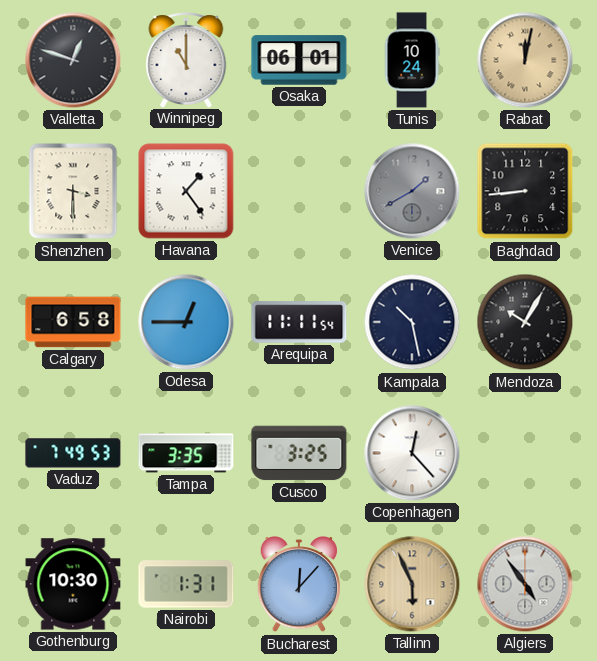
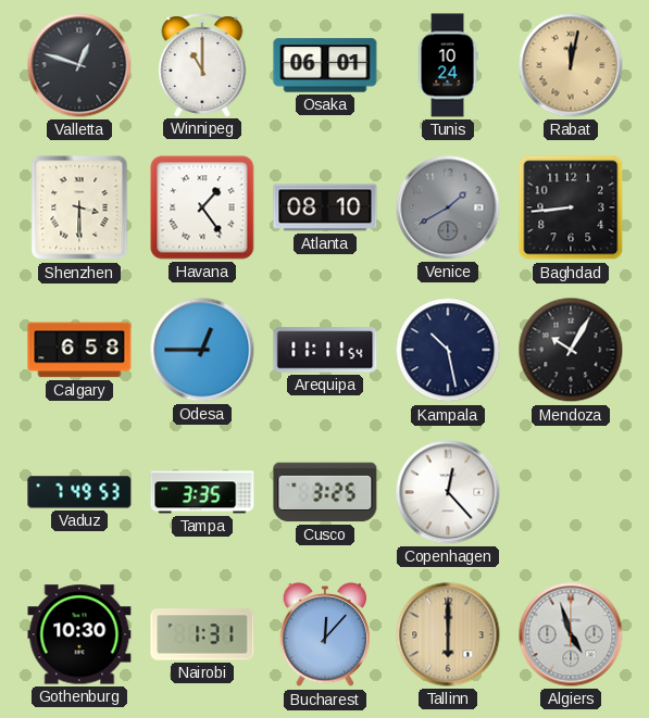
Atlanta: none -> 08:10
Tallinn: 5:56 -> 6:00
Algiers: 4:54 -> 4:57
